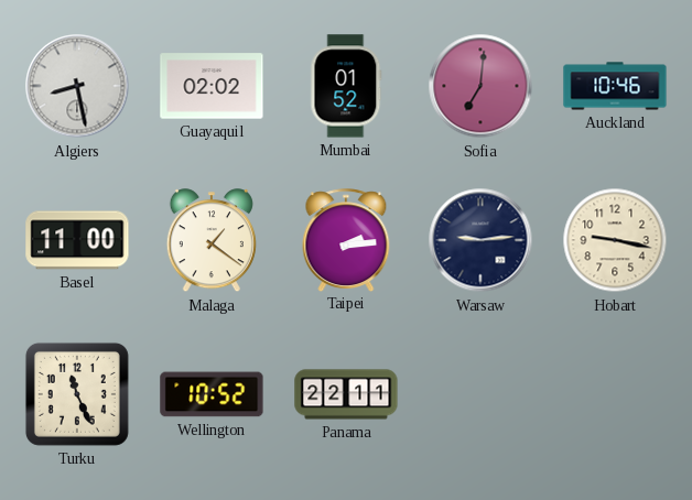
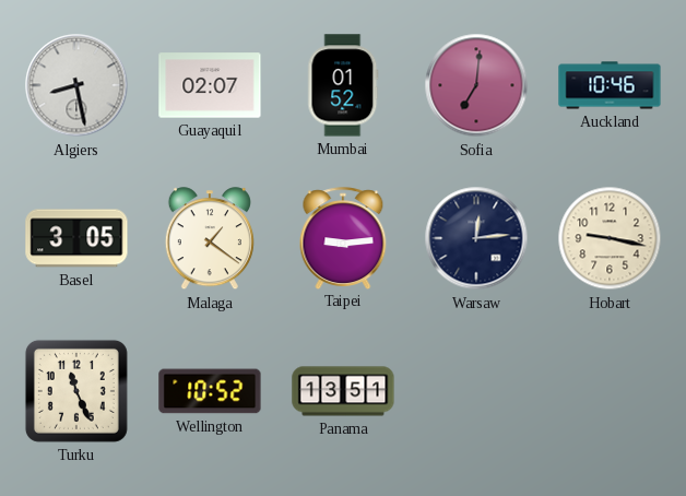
Guayaquil: 02:02 -> 02:07
Basel: 11:00 -> 3:05
Taipei: 2:14 -> 9:14
Warsaw: 9:14 -> 12:14
Panama: 22:11 -> 13:51
